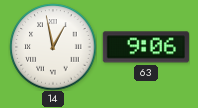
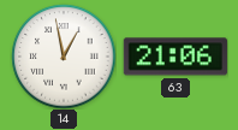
63: 9:06 -> 21:06
